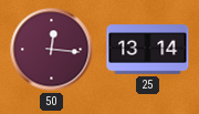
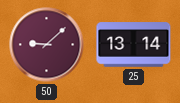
50: 12:16 -> 9:08
